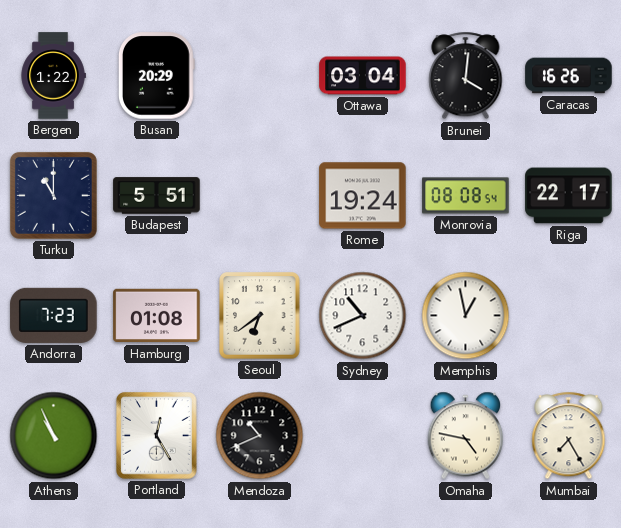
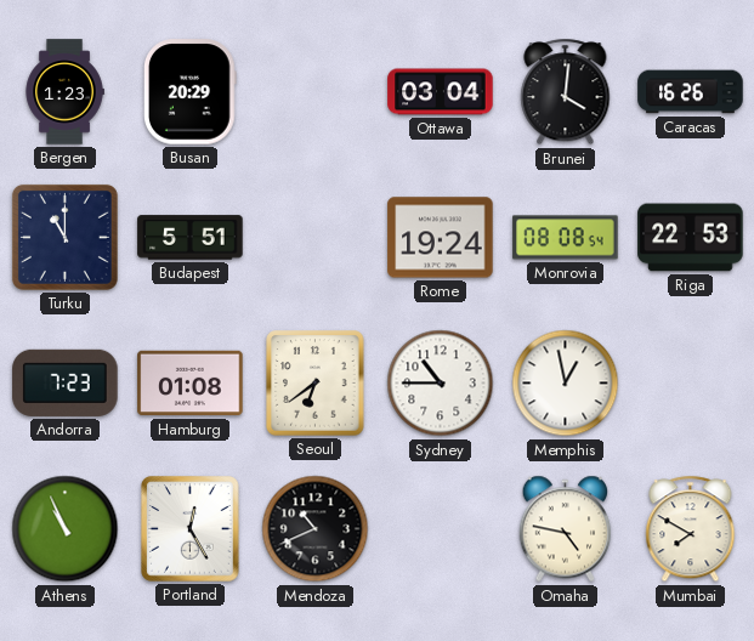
Bergen: 1:22 -> 1:23
Riga: 22:17 -> 22:53
Sydney: 10:41 -> 10:45
Mumbai: 7:25 -> 7:50
